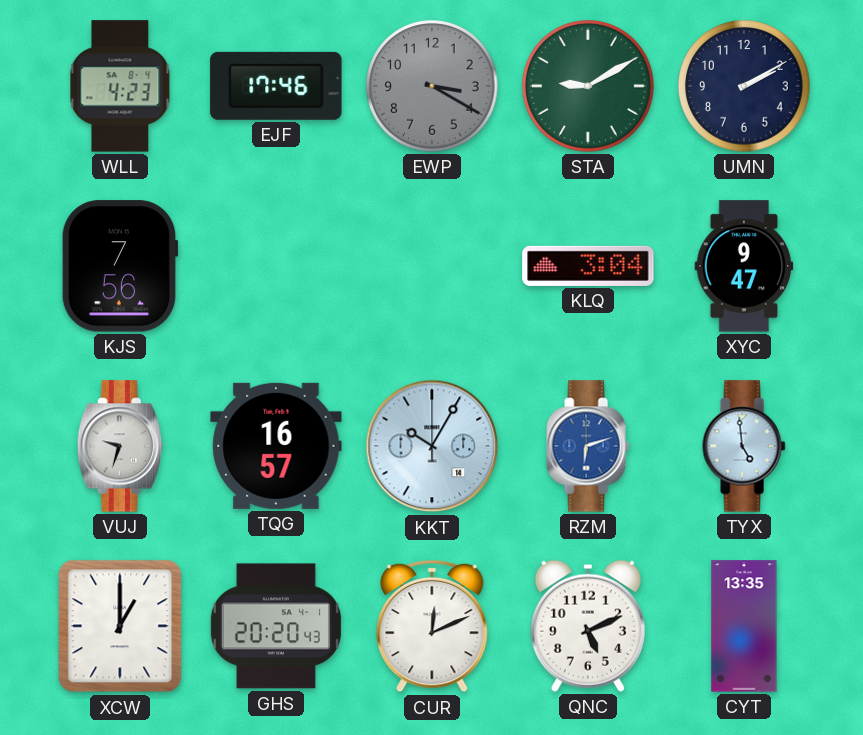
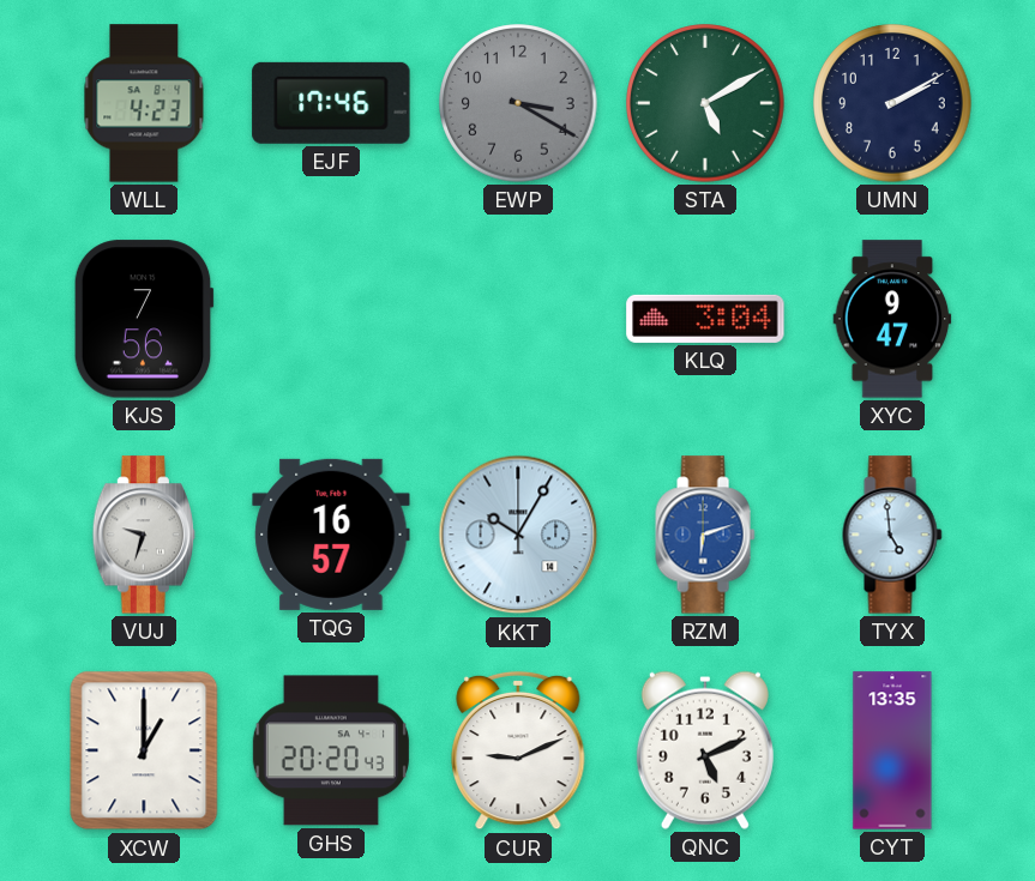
STA: 9:10 -> 5:10
CUR: 12:11 -> 9:11
